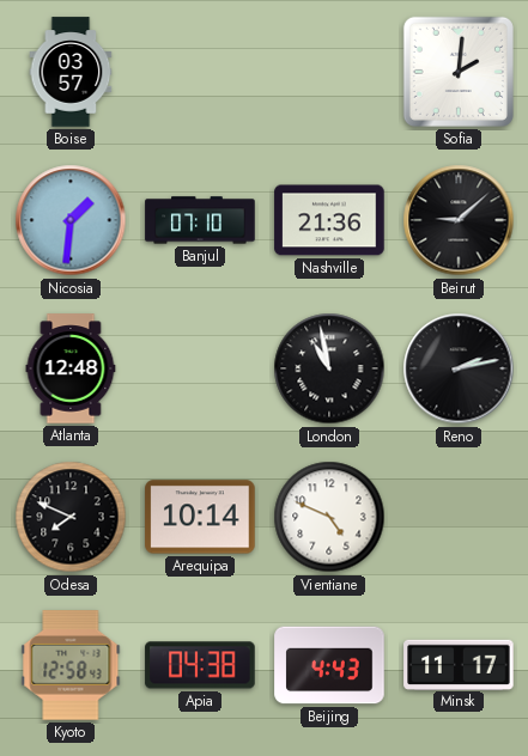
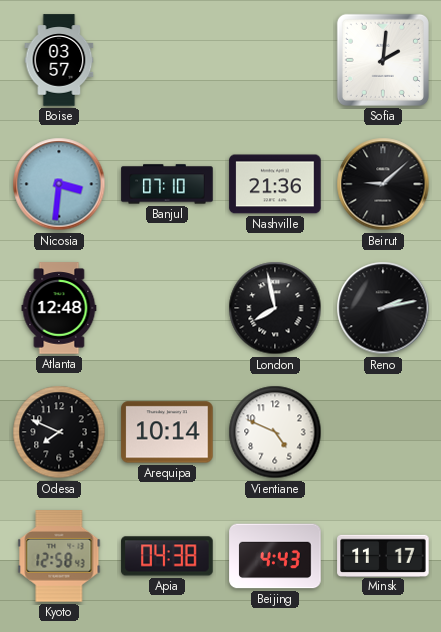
Nicosia: 1:31 -> 3:31
London: 10:58 -> 7:58
